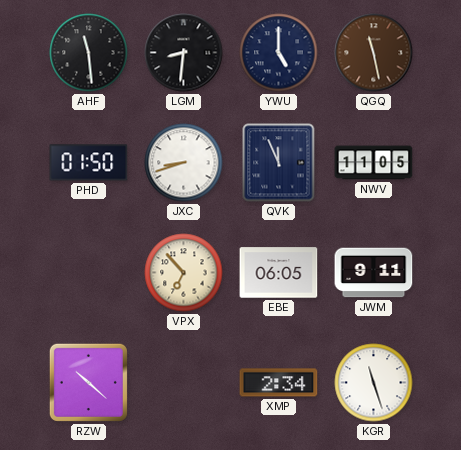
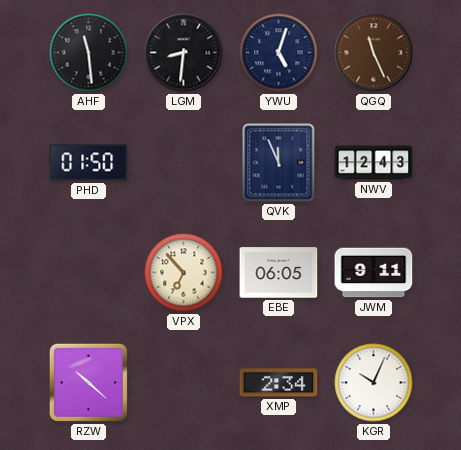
YWU: 5:00 -> 5:03
QGQ: 11:28 -> 11:26
JXC: 8:42 -> none
NWV: 11:05 -> 12:43
KGR: 11:27 -> 10:04
